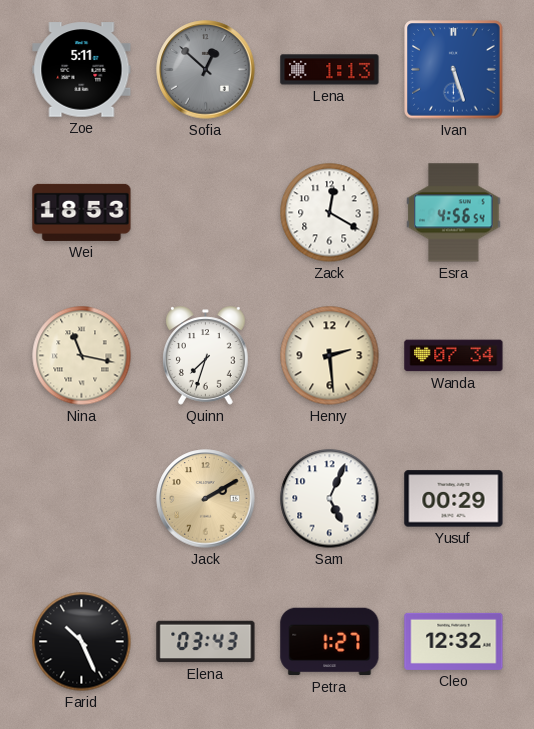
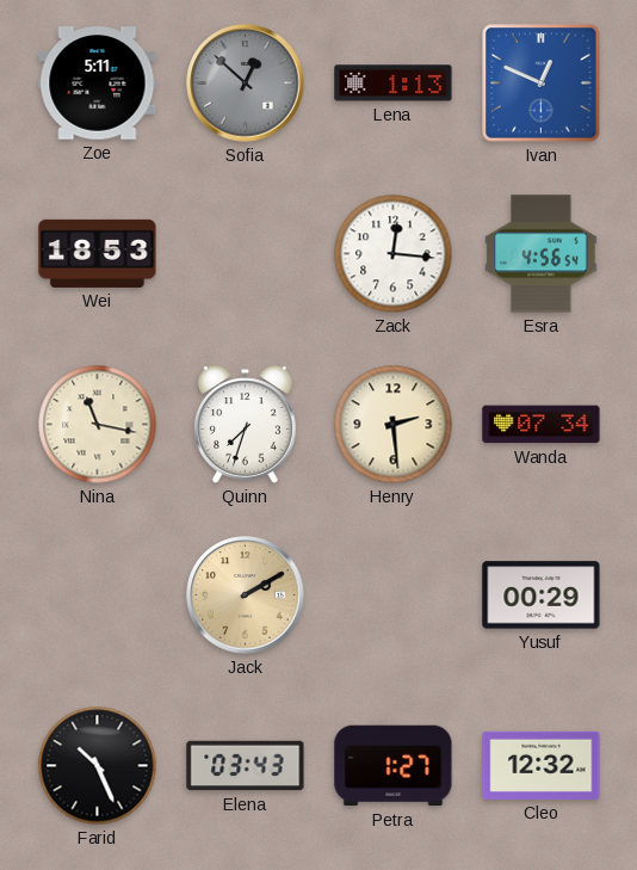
Ivan: 5:27 -> 12:49
Zack: 12:20 -> 12:16
Sam: 5:04 -> none
